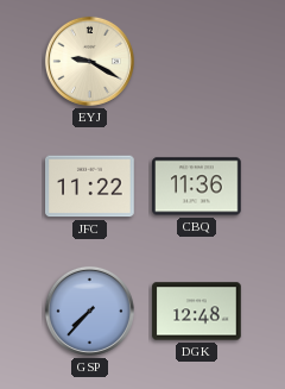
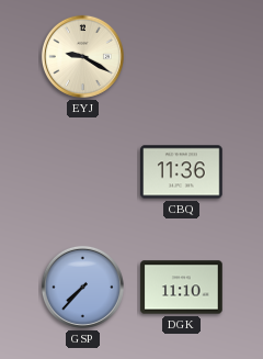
JFC: 11:22 -> none
DGK: 12:48 -> 11:10
